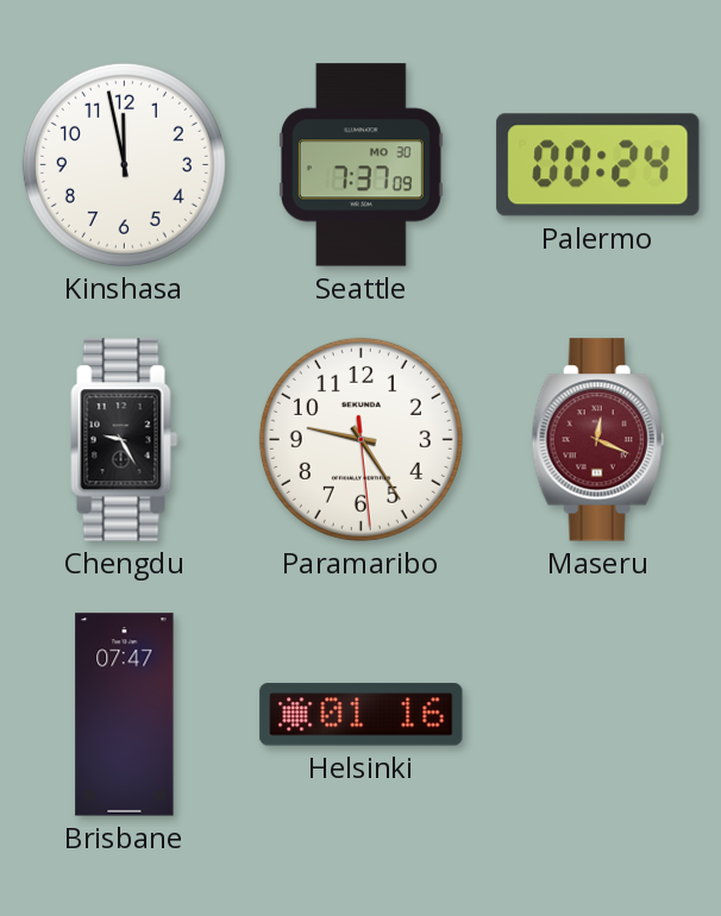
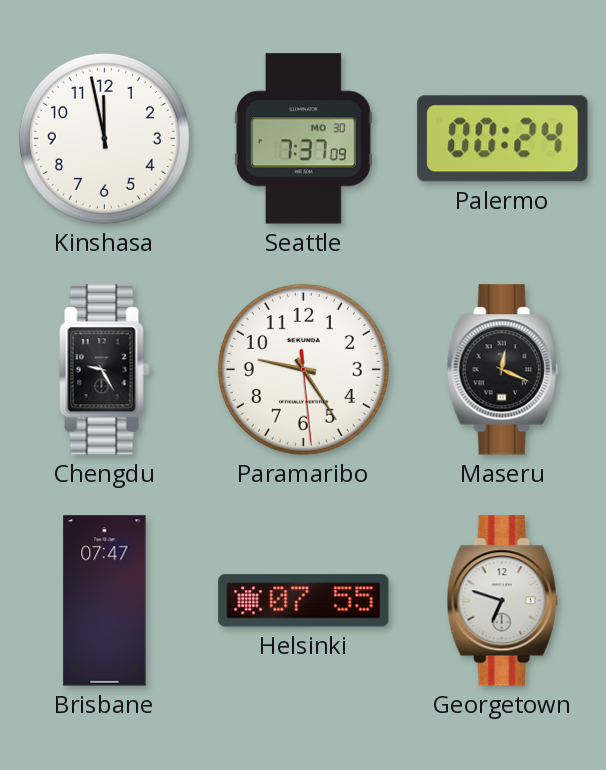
Maseru dial: burgundy -> black
Helsinki: 01:16 -> 07:55
Georgetown: none -> 6:48
